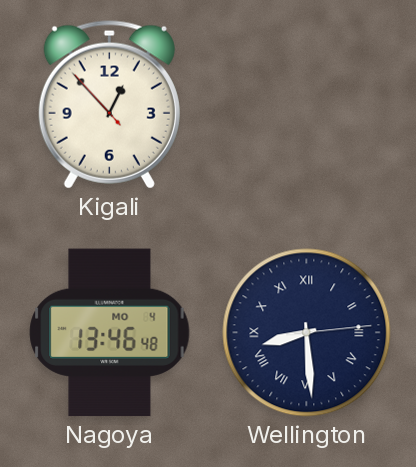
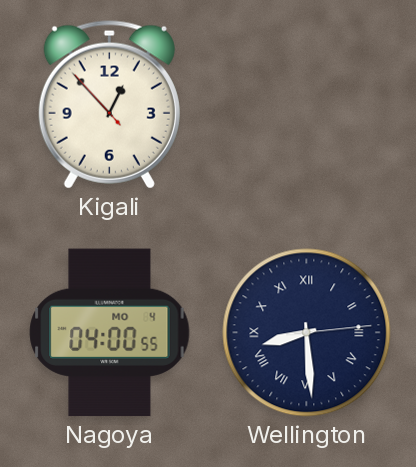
Nagoya: 13:46 -> 04:00
